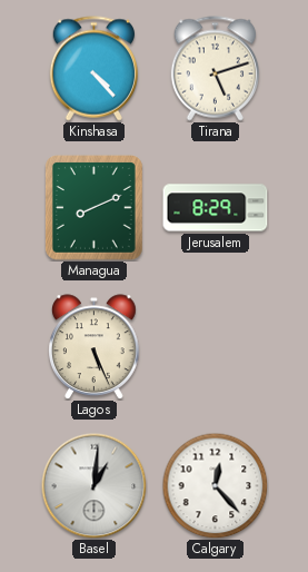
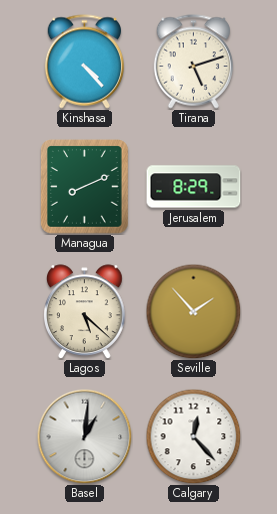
Lagos: 5:26 -> 5:22
Seville: none -> 1:53
